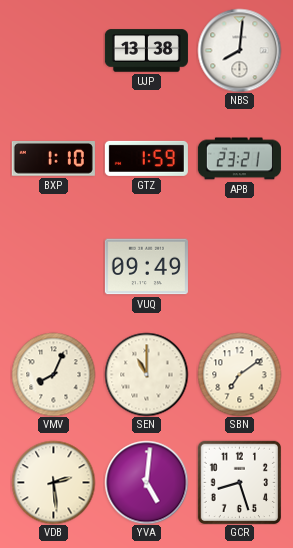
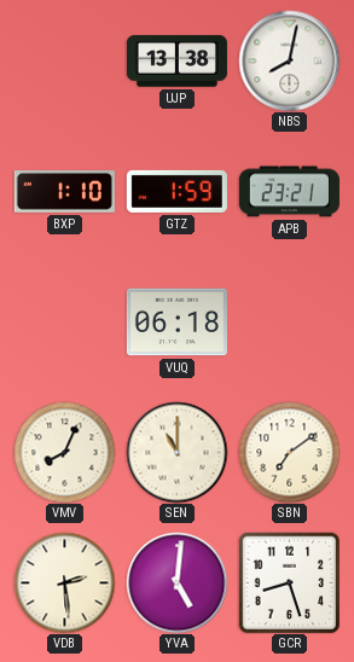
NBS: 8:01 -> 8:02
VUQ: 09:49 -> 06:18
